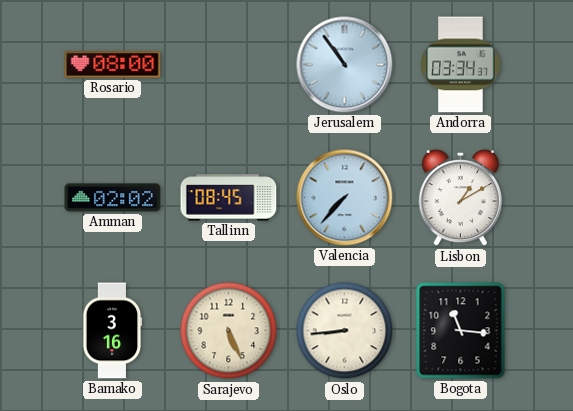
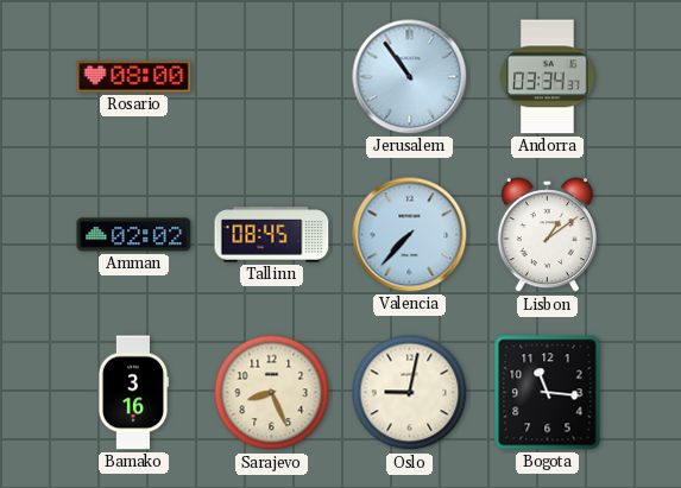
Lisbon: 1:10 -> 1:09
Sarajevo: 5:26 -> 8:26
Oslo: 8:44 -> 9:02
